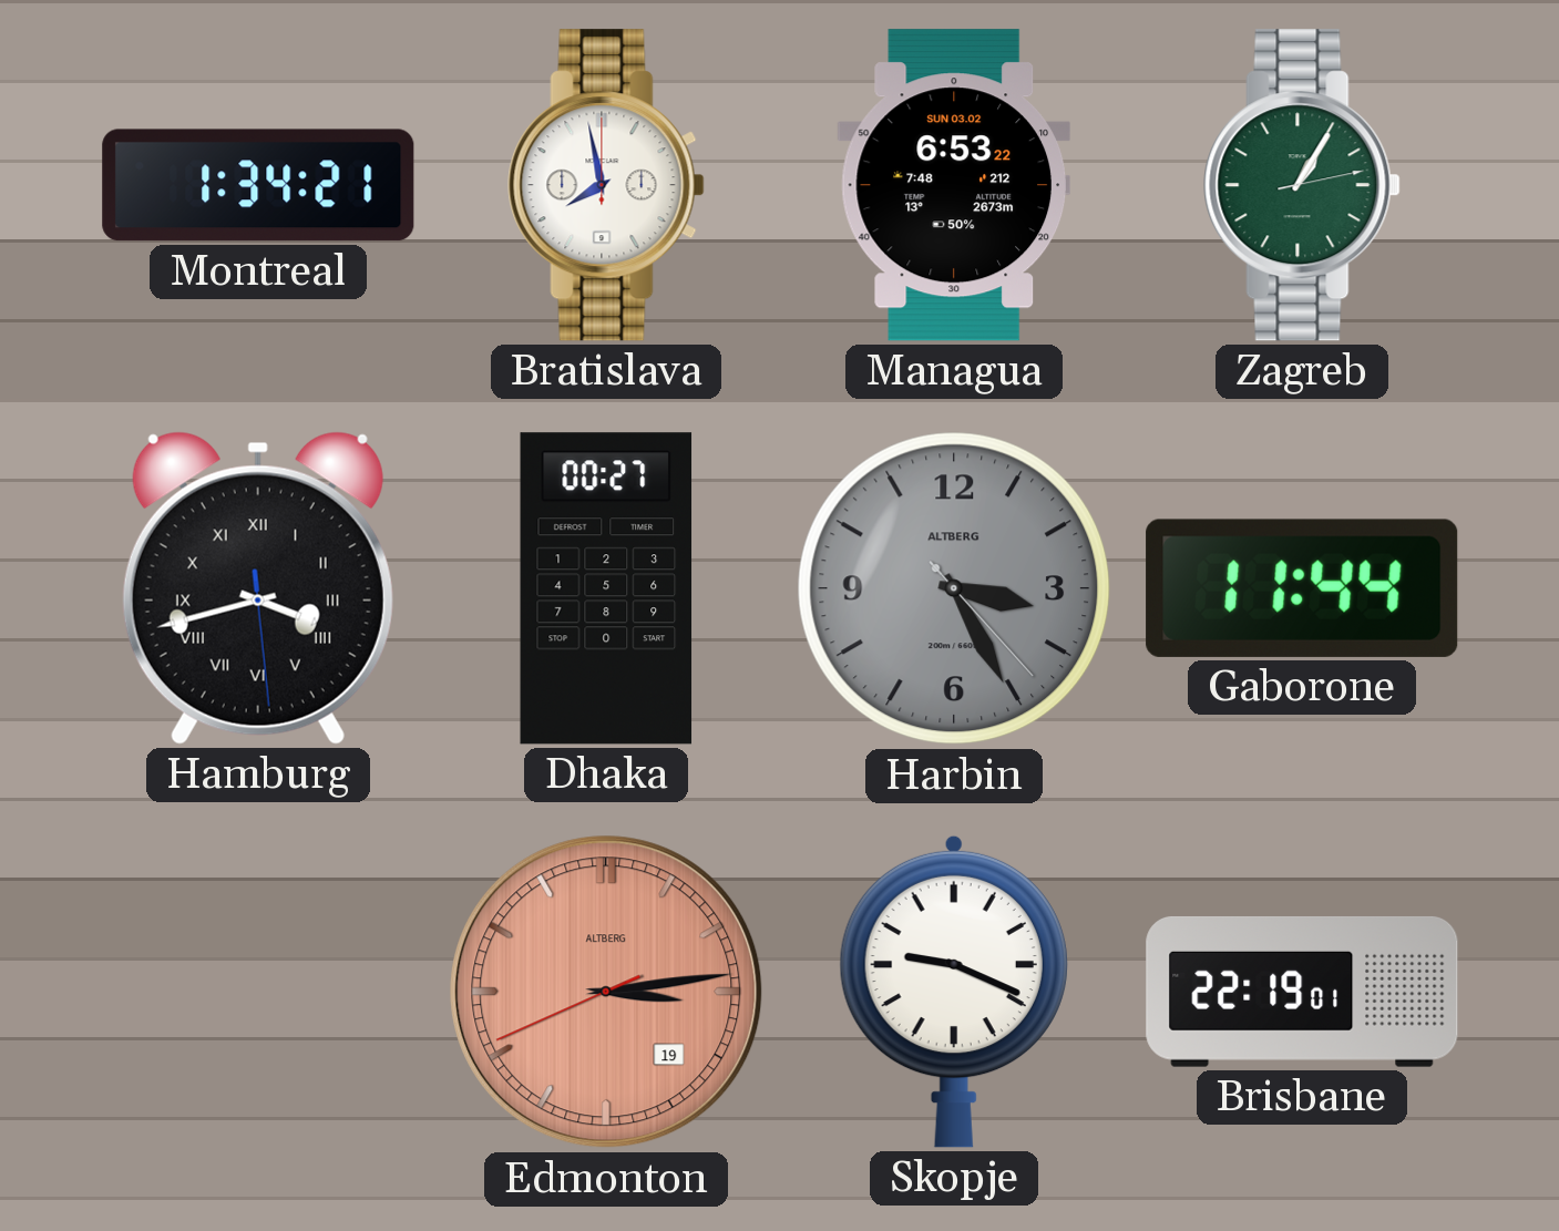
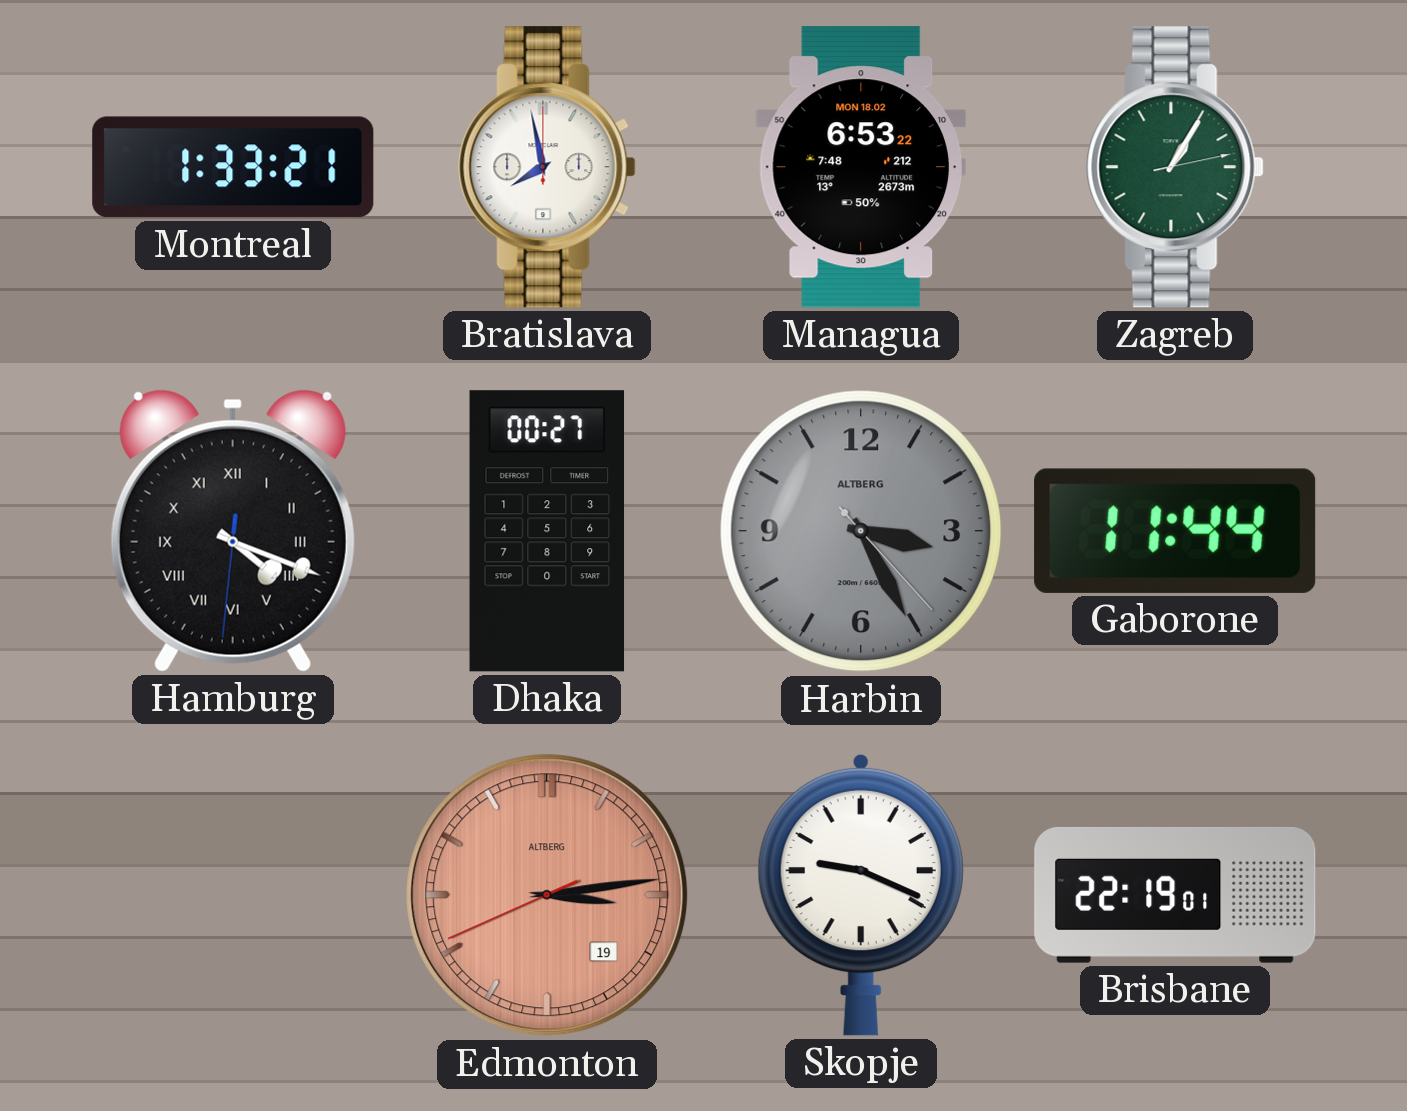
Montreal: 1:34 -> 1:33
Managua date: SUN 03.02 -> MON 18.02
Hamburg: 3:42 -> 4:18
